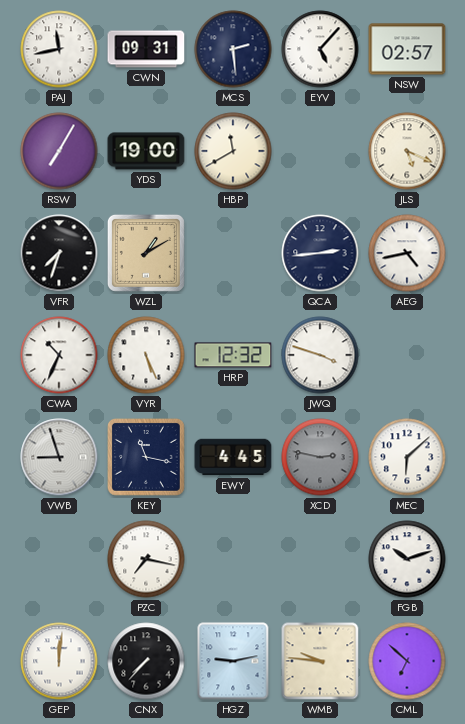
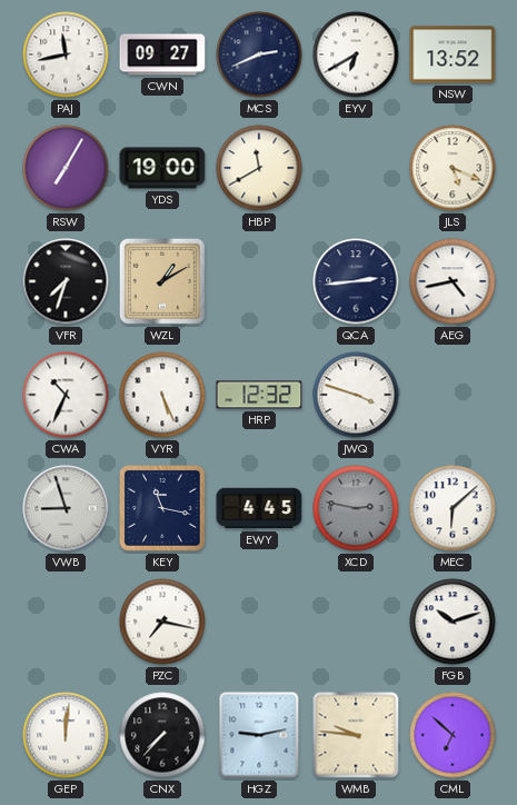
CWN: 09:31 -> 09:27
MCS: 2:29 -> 2:41
EYV: 5:07 -> 6:40
NSW: 02:57 -> 13:52
